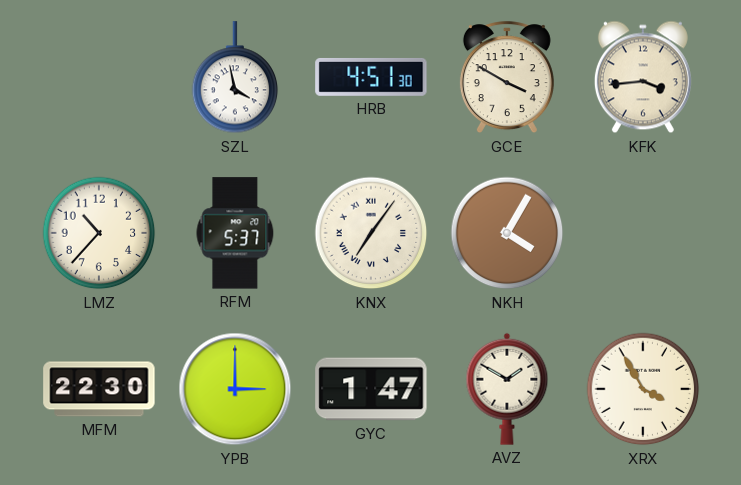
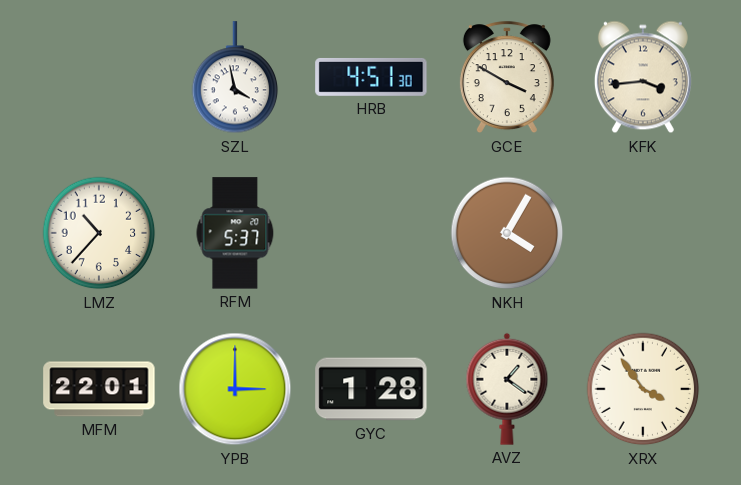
KNX: 7:06 -> none
MFM: 22:30 -> 22:01
GYC: 1:47 -> 1:28
AVZ: 1:50 -> 1:21
XRX: 3:55 -> 3:54
